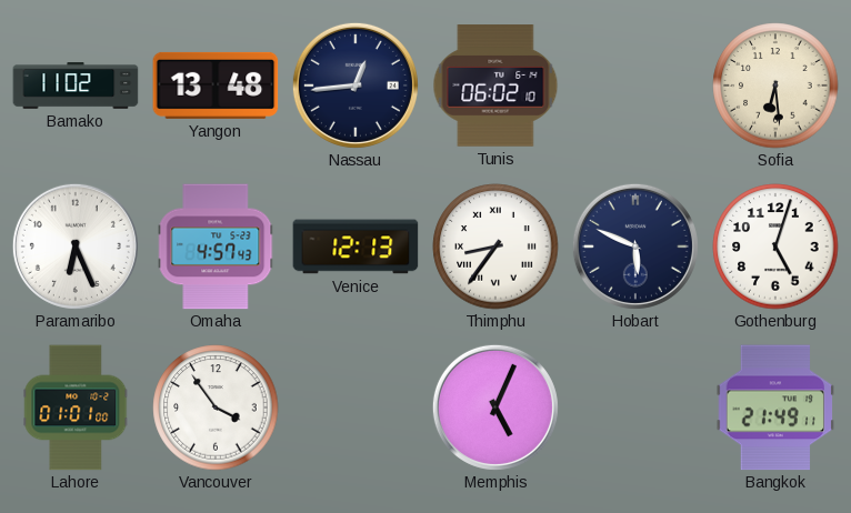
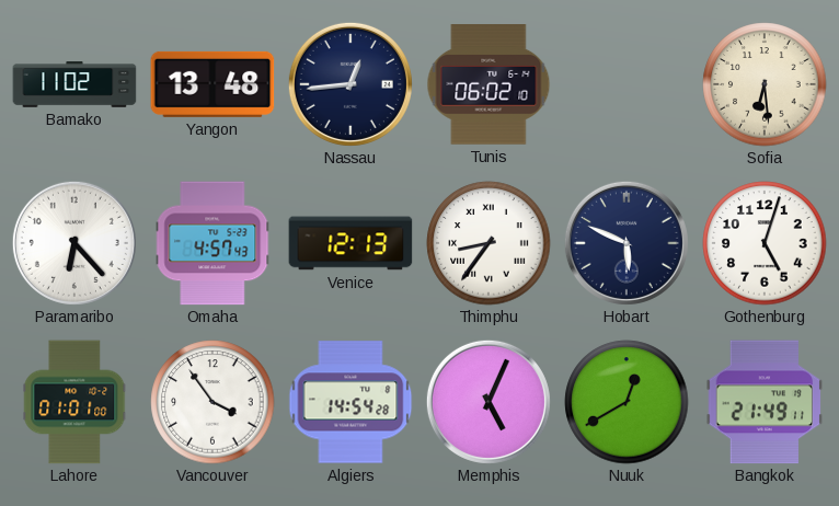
Paramaribo: 6:26 -> 6:23
Algiers: none -> 14:54
Nuuk: none -> 12:40
